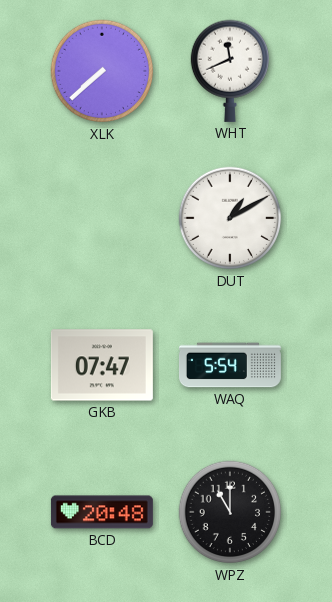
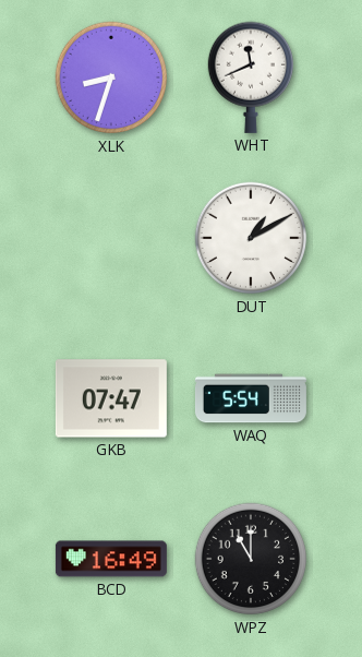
XLK: 7:38 -> 8:33
BCD: 20:48 -> 16:49
